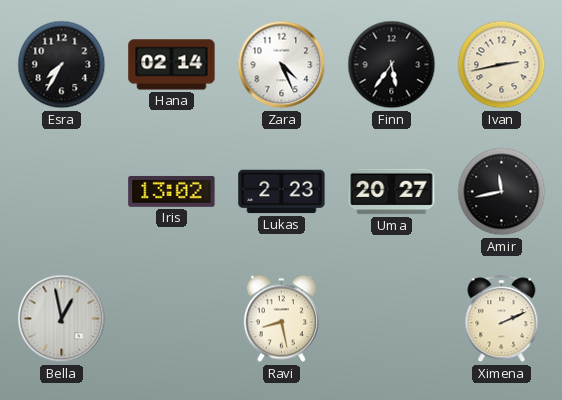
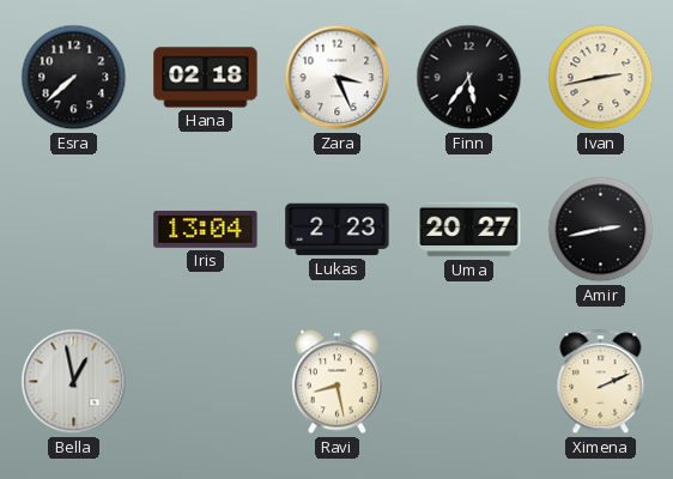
Esra: 7:35 -> 7:38
Hana: 02:14 -> 02:18
Zara: 4:26 -> 3:26
Iris: 13:02 -> 13:04
Amir: 11:43 -> 2:43
